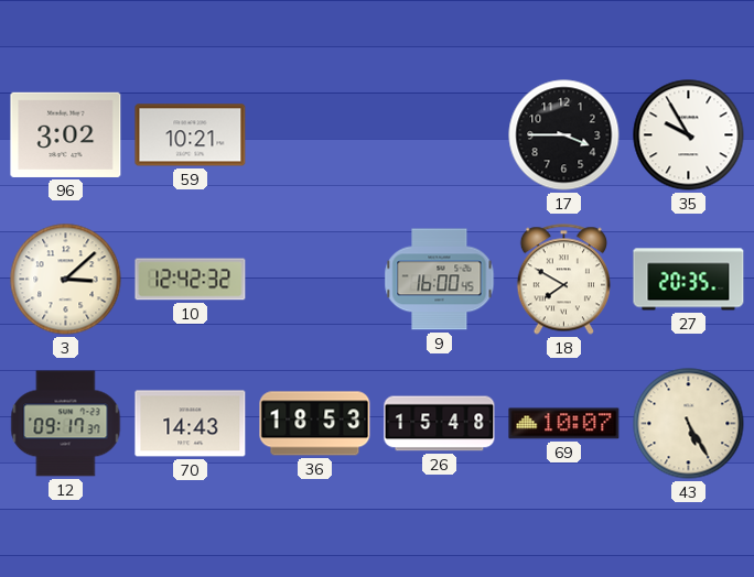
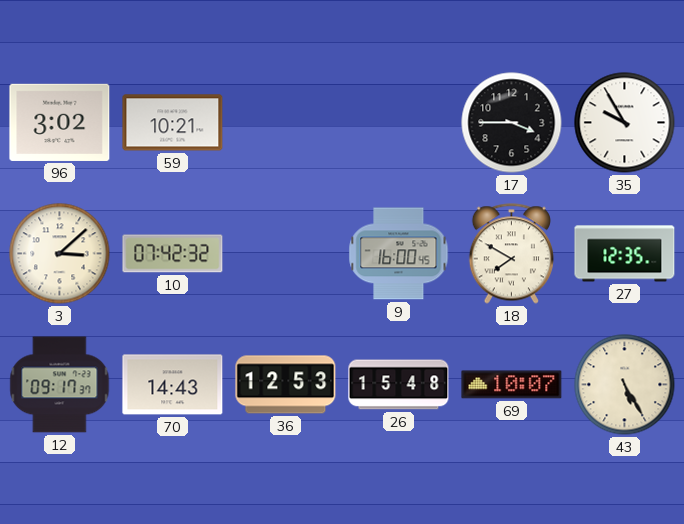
10: 12:42 -> 07:42
27: 20:35 -> 12:35
36: 18:53 -> 12:53
